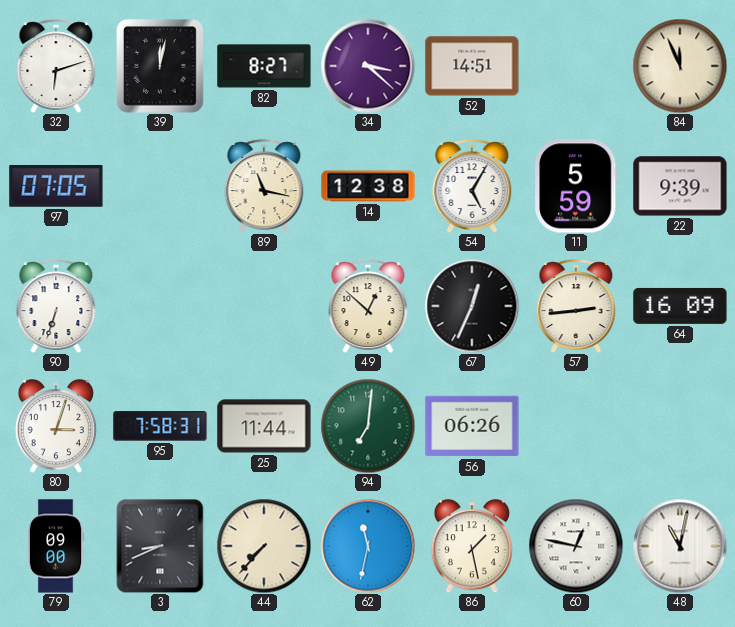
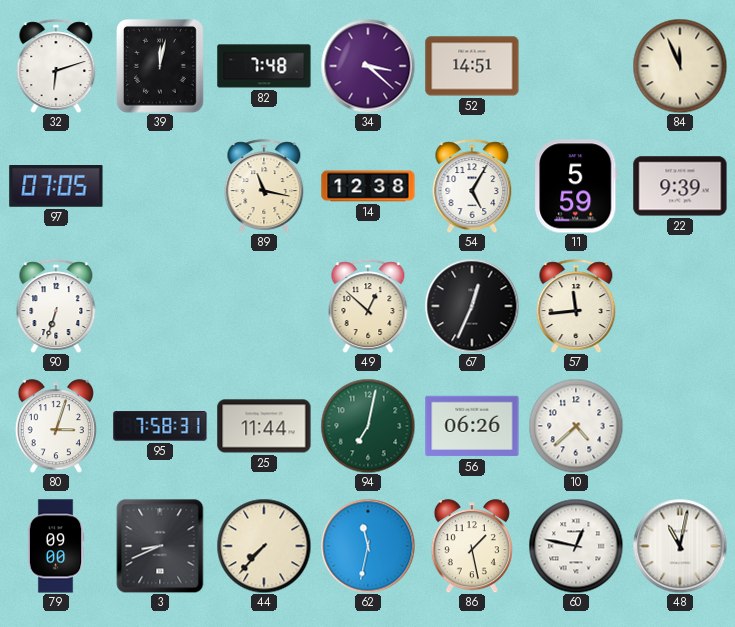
82: 8:27 -> 7:48
57: 2:44 -> 11:44
64: 16:09 -> none
94: 7:01 -> 7:02
10: none -> 4:38
